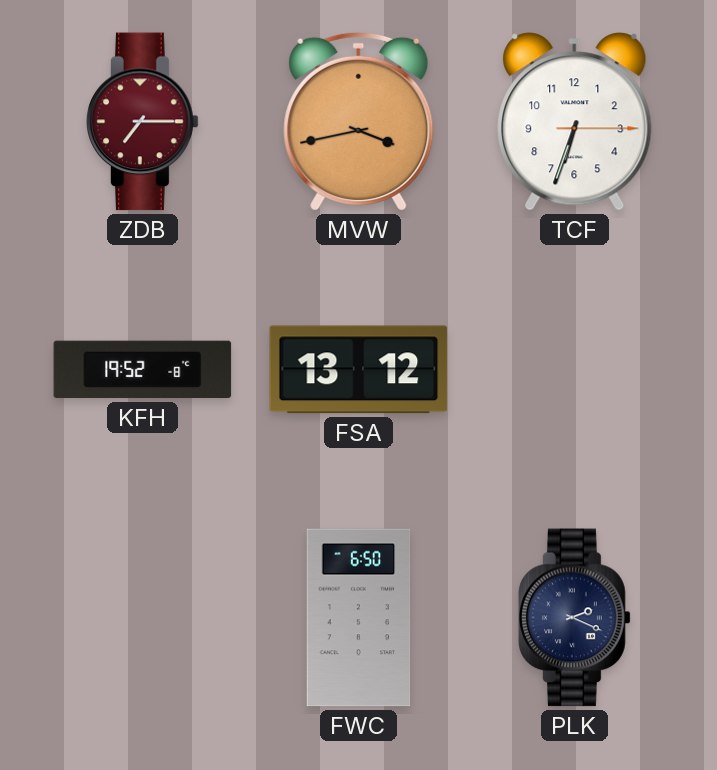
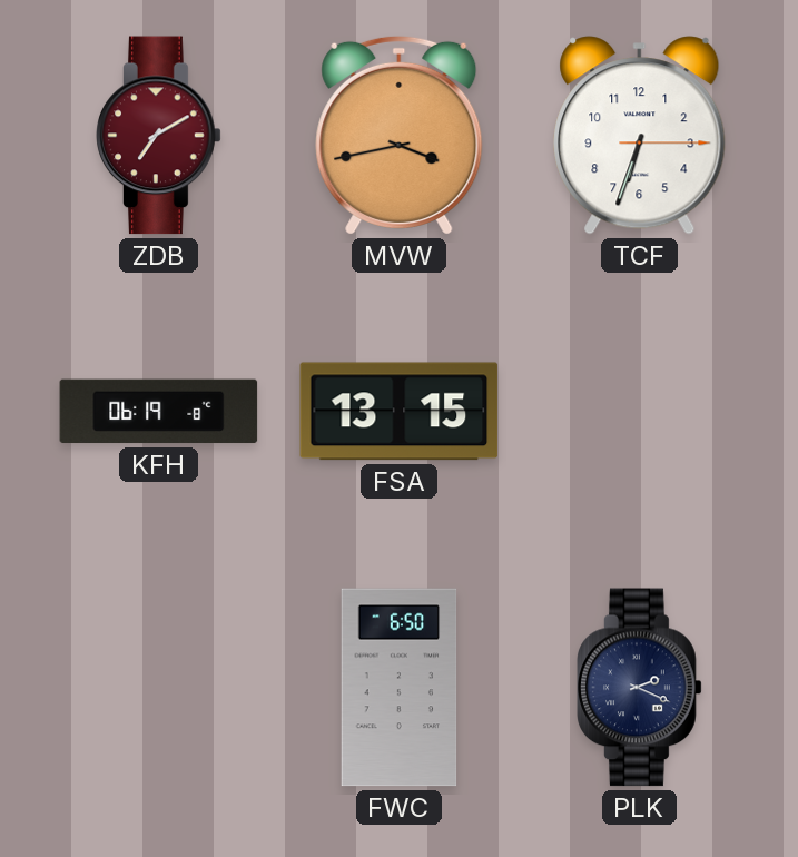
ZDB: 7:15 -> 7:10
KFH: 19:52 -> 06:19
FSA: 13:12 -> 13:15
